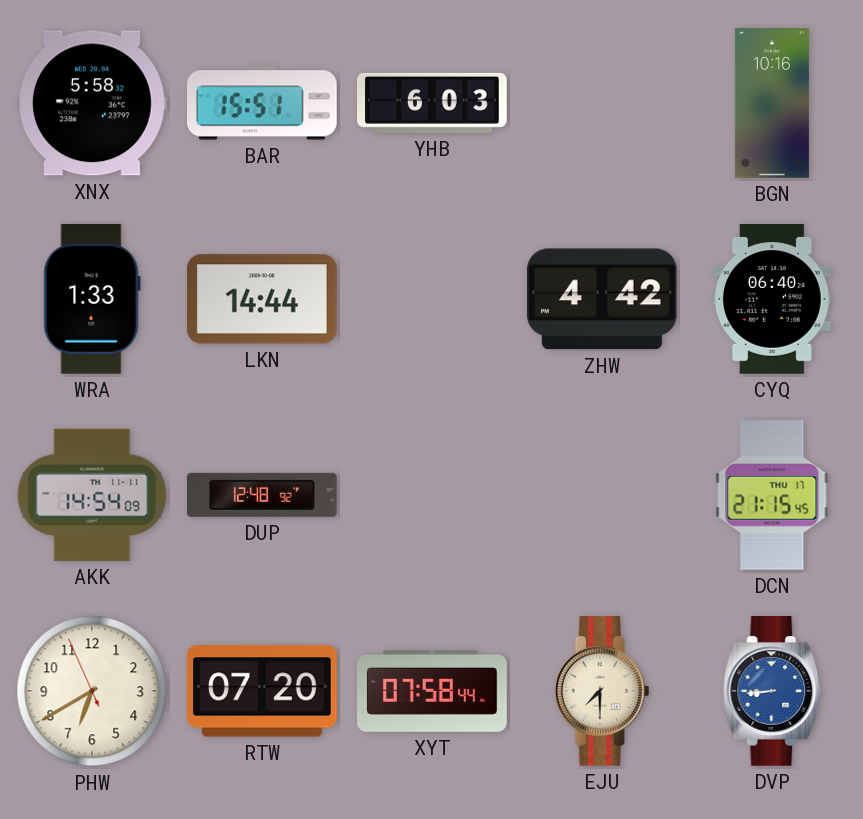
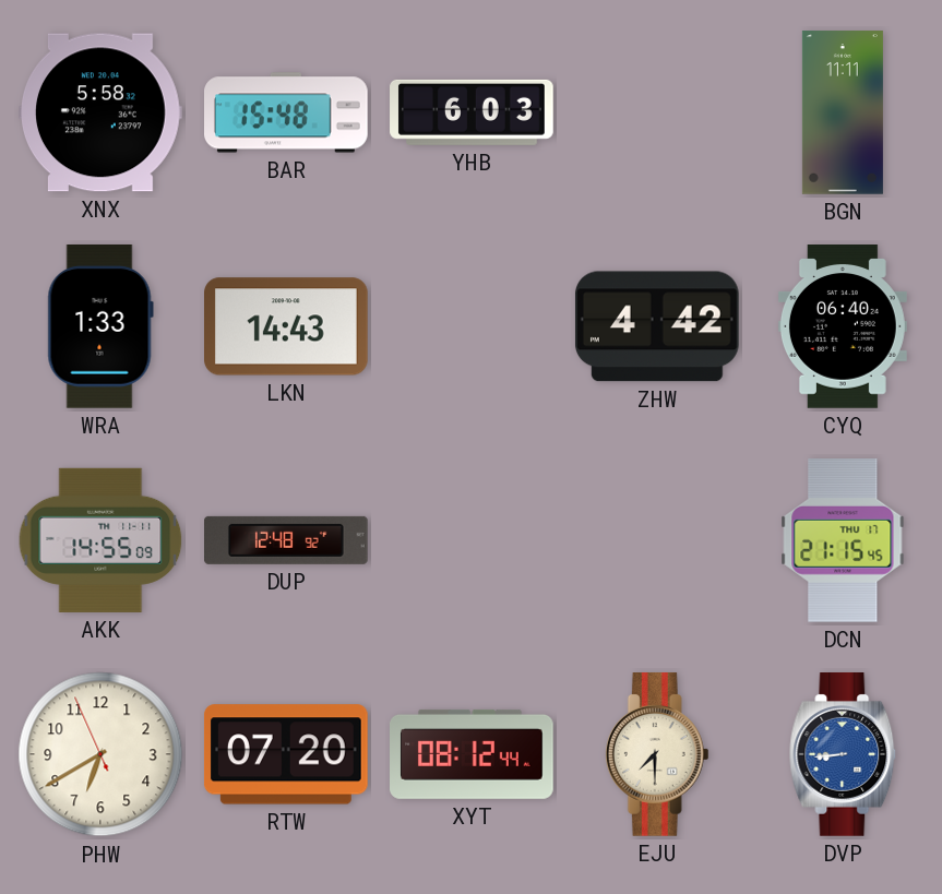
BAR: 15:51 -> 15:48
BGN: 10:16 -> 11:11
LKN: 14:44 -> 14:43
AKK: 14:54 -> 14:55
XYT: 07:58 -> 08:12
